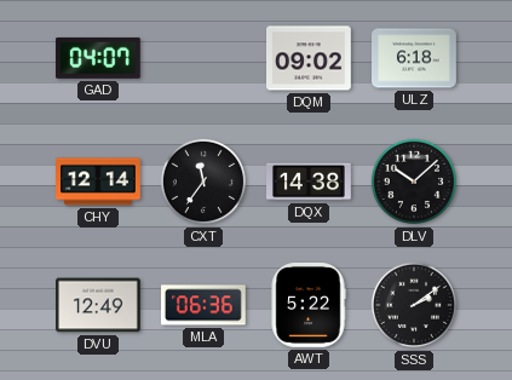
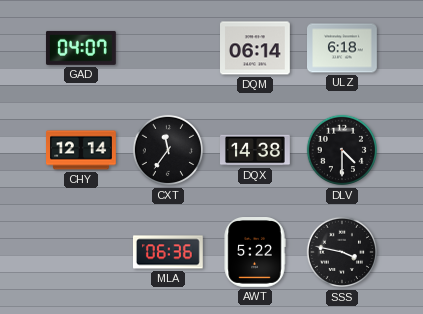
DQM: 09:02 -> 06:14
DLV: 10:08 -> 4:30
DVU: 12:49 -> none
SSS: 2:09 -> 3:47
